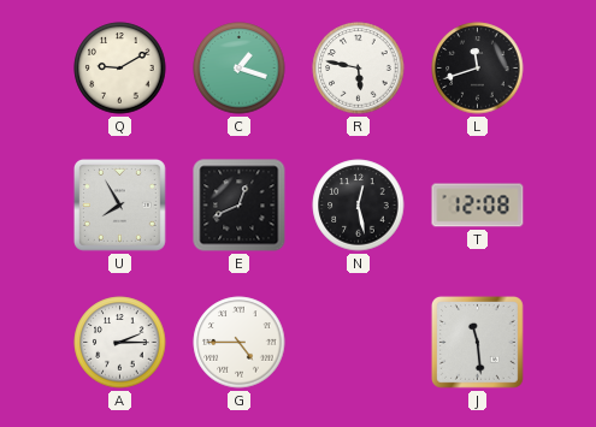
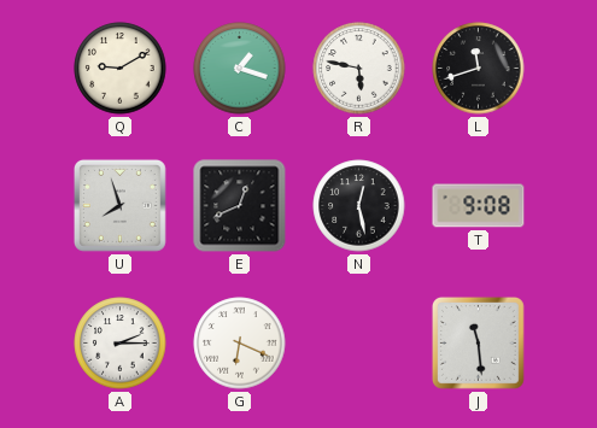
U: 7:55 -> 7:57
T: 12:08 -> 9:08
G: 4:45 -> 6:19
